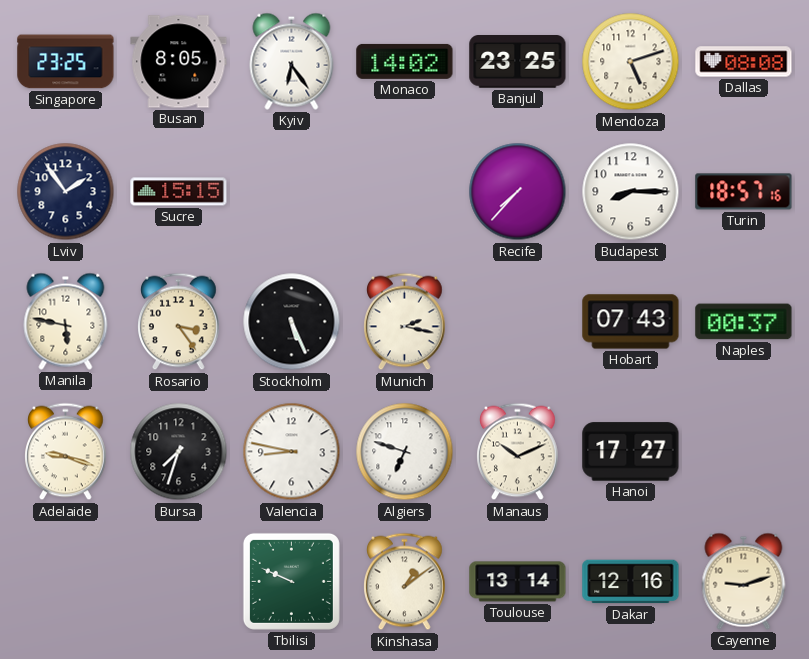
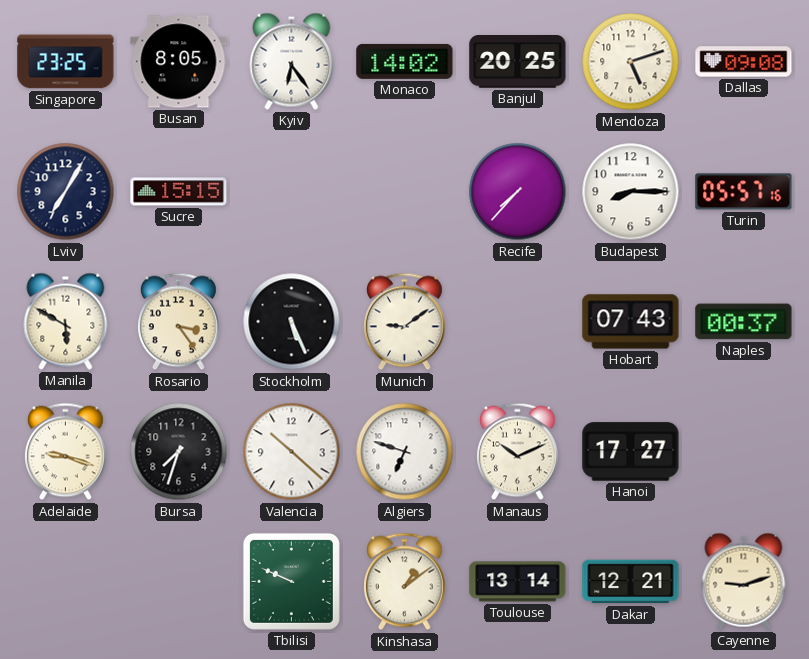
Banjul: 23:25 -> 20:25
Dallas: 08:08 -> 09:08
Lviv: 1:54 -> 7:05
Turin: 18:57 -> 05:57
Manila: 5:47 -> 5:50
Munich: 2:17 -> 9:09
Valencia: 8:47 -> 10:22
Dakar: 12:16 -> 12:21
